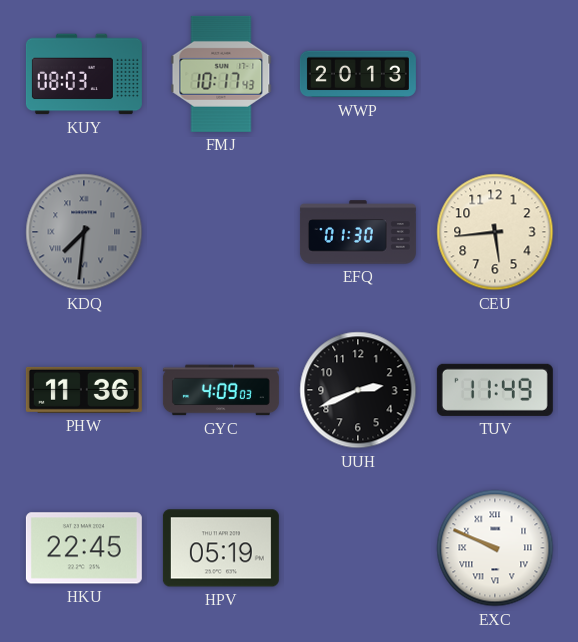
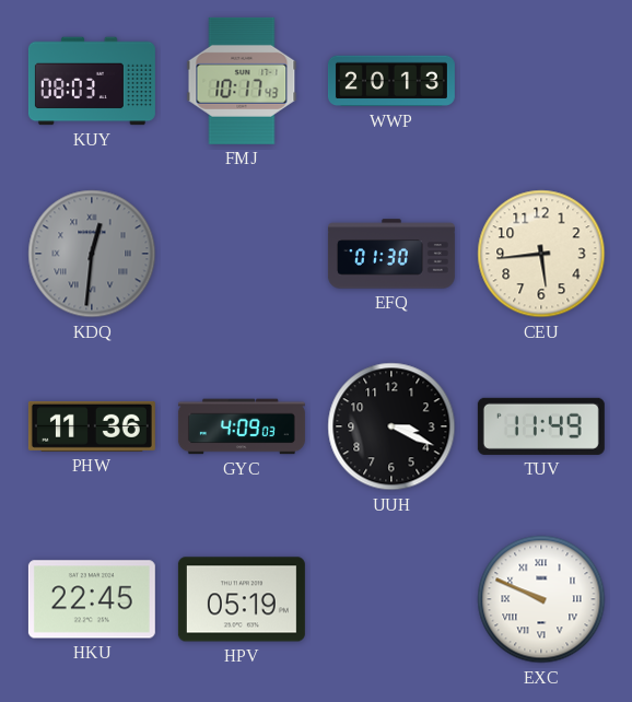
KDQ: 7:31 -> 12:31
UUH: 2:41 -> 3:19
